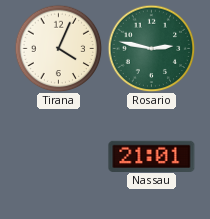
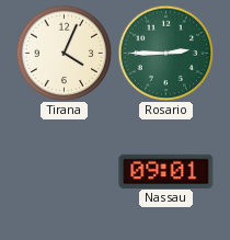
Rosario: 2:47 -> 2:45
Nassau: 21:01 -> 09:01
